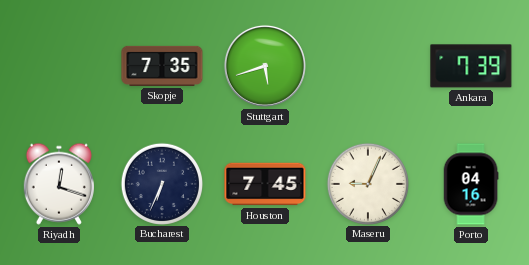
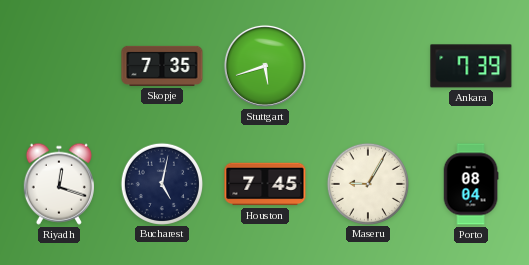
Bucharest: 6:34 -> 5:02
Maseru: 9:04 -> 9:05
Porto: 04:16 -> 08:04
